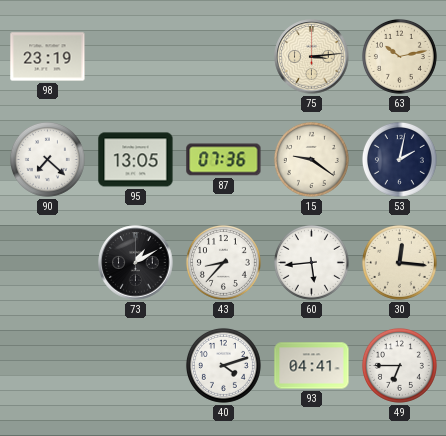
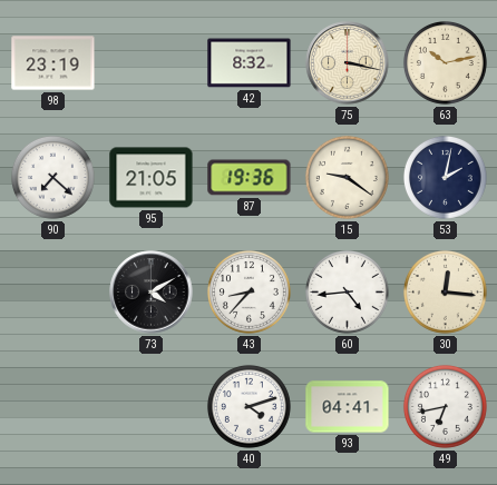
42: none -> 8:32
75: 3:14 -> 3:17
95: 13:05 -> 21:05
87: 07:36 -> 19:36
73: 1:10 -> 4:10
60: 5:44 -> 4:44
49: 6:45 -> 6:43
